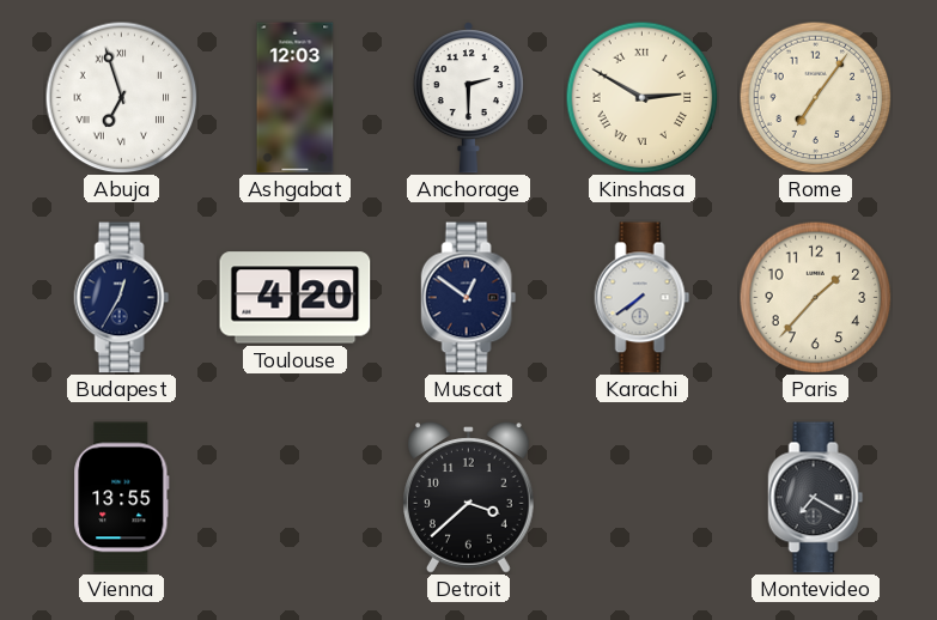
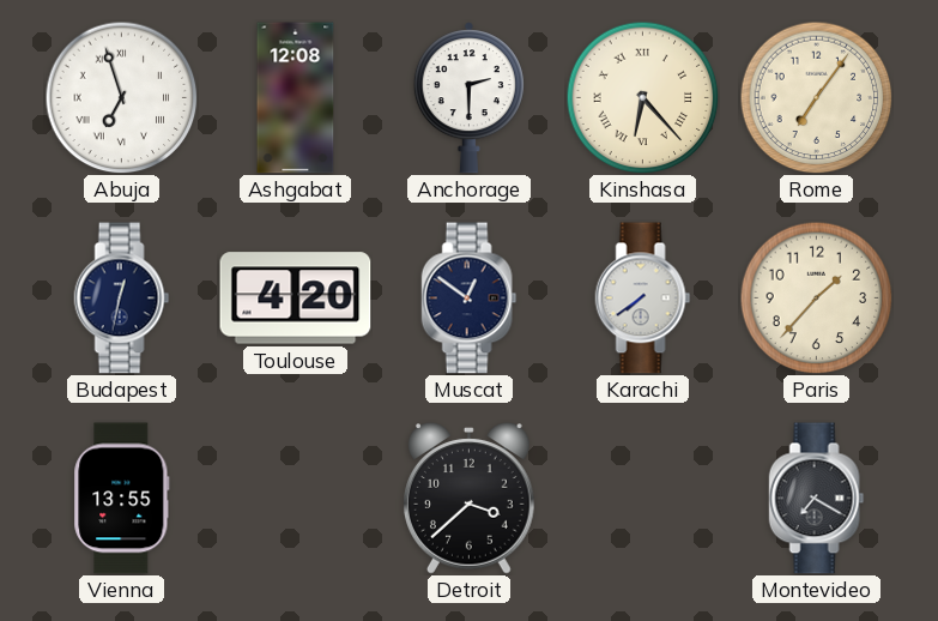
Ashgabat: 12:03 -> 12:08
Kinshasa: 2:50 -> 6:23
Budapest: 12:35 -> 12:32
